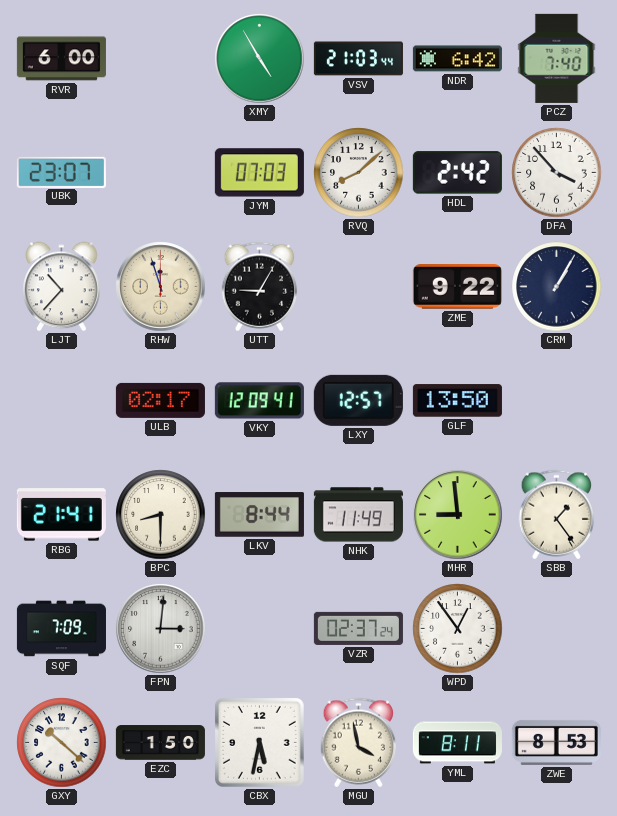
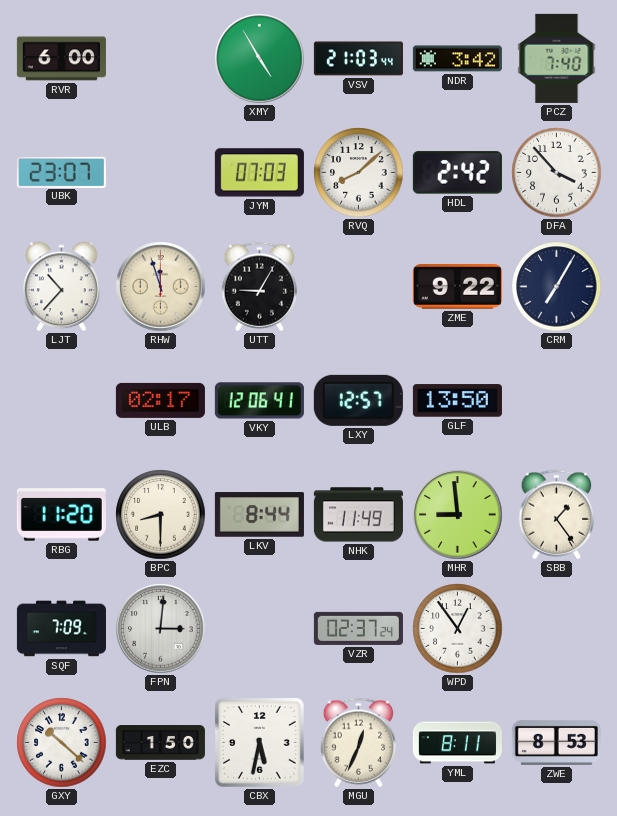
NDR: 6:42 -> 3:42
CRM: 1:05 -> 7:05
VKY: 12:09 -> 12:06
RBG: 21:41 -> 11:20
MGU: 3:58 -> 12:34
